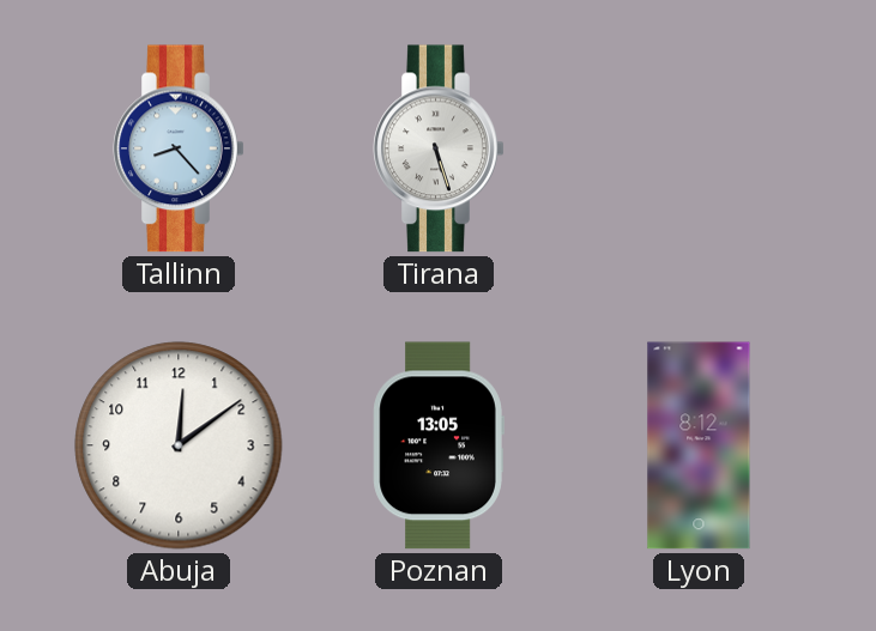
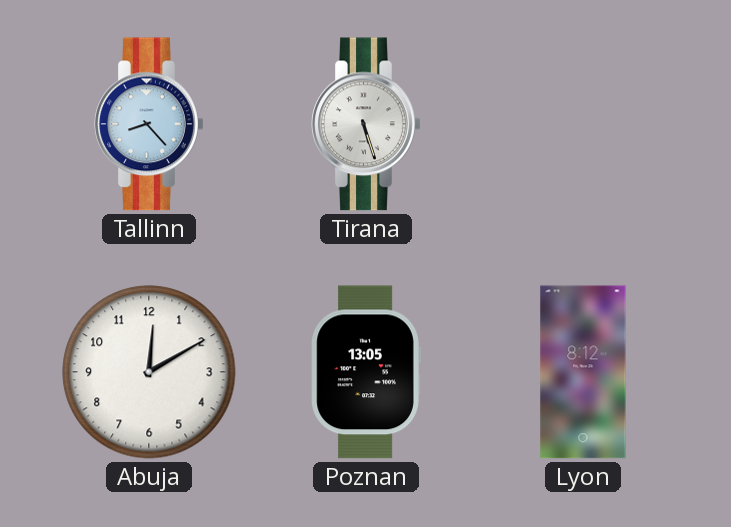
Abuja: 12:09 -> 12:10
